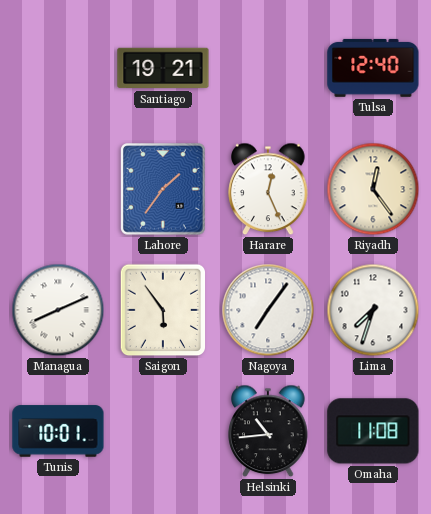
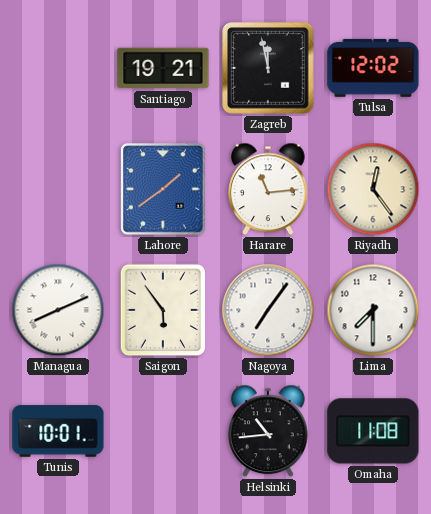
Zagreb: none -> 11:58
Tulsa: 12:40 -> 12:02
Lahore: 1:36 -> 1:39
Harare: 12:26 -> 11:14
Lima: 7:33 -> 7:30
